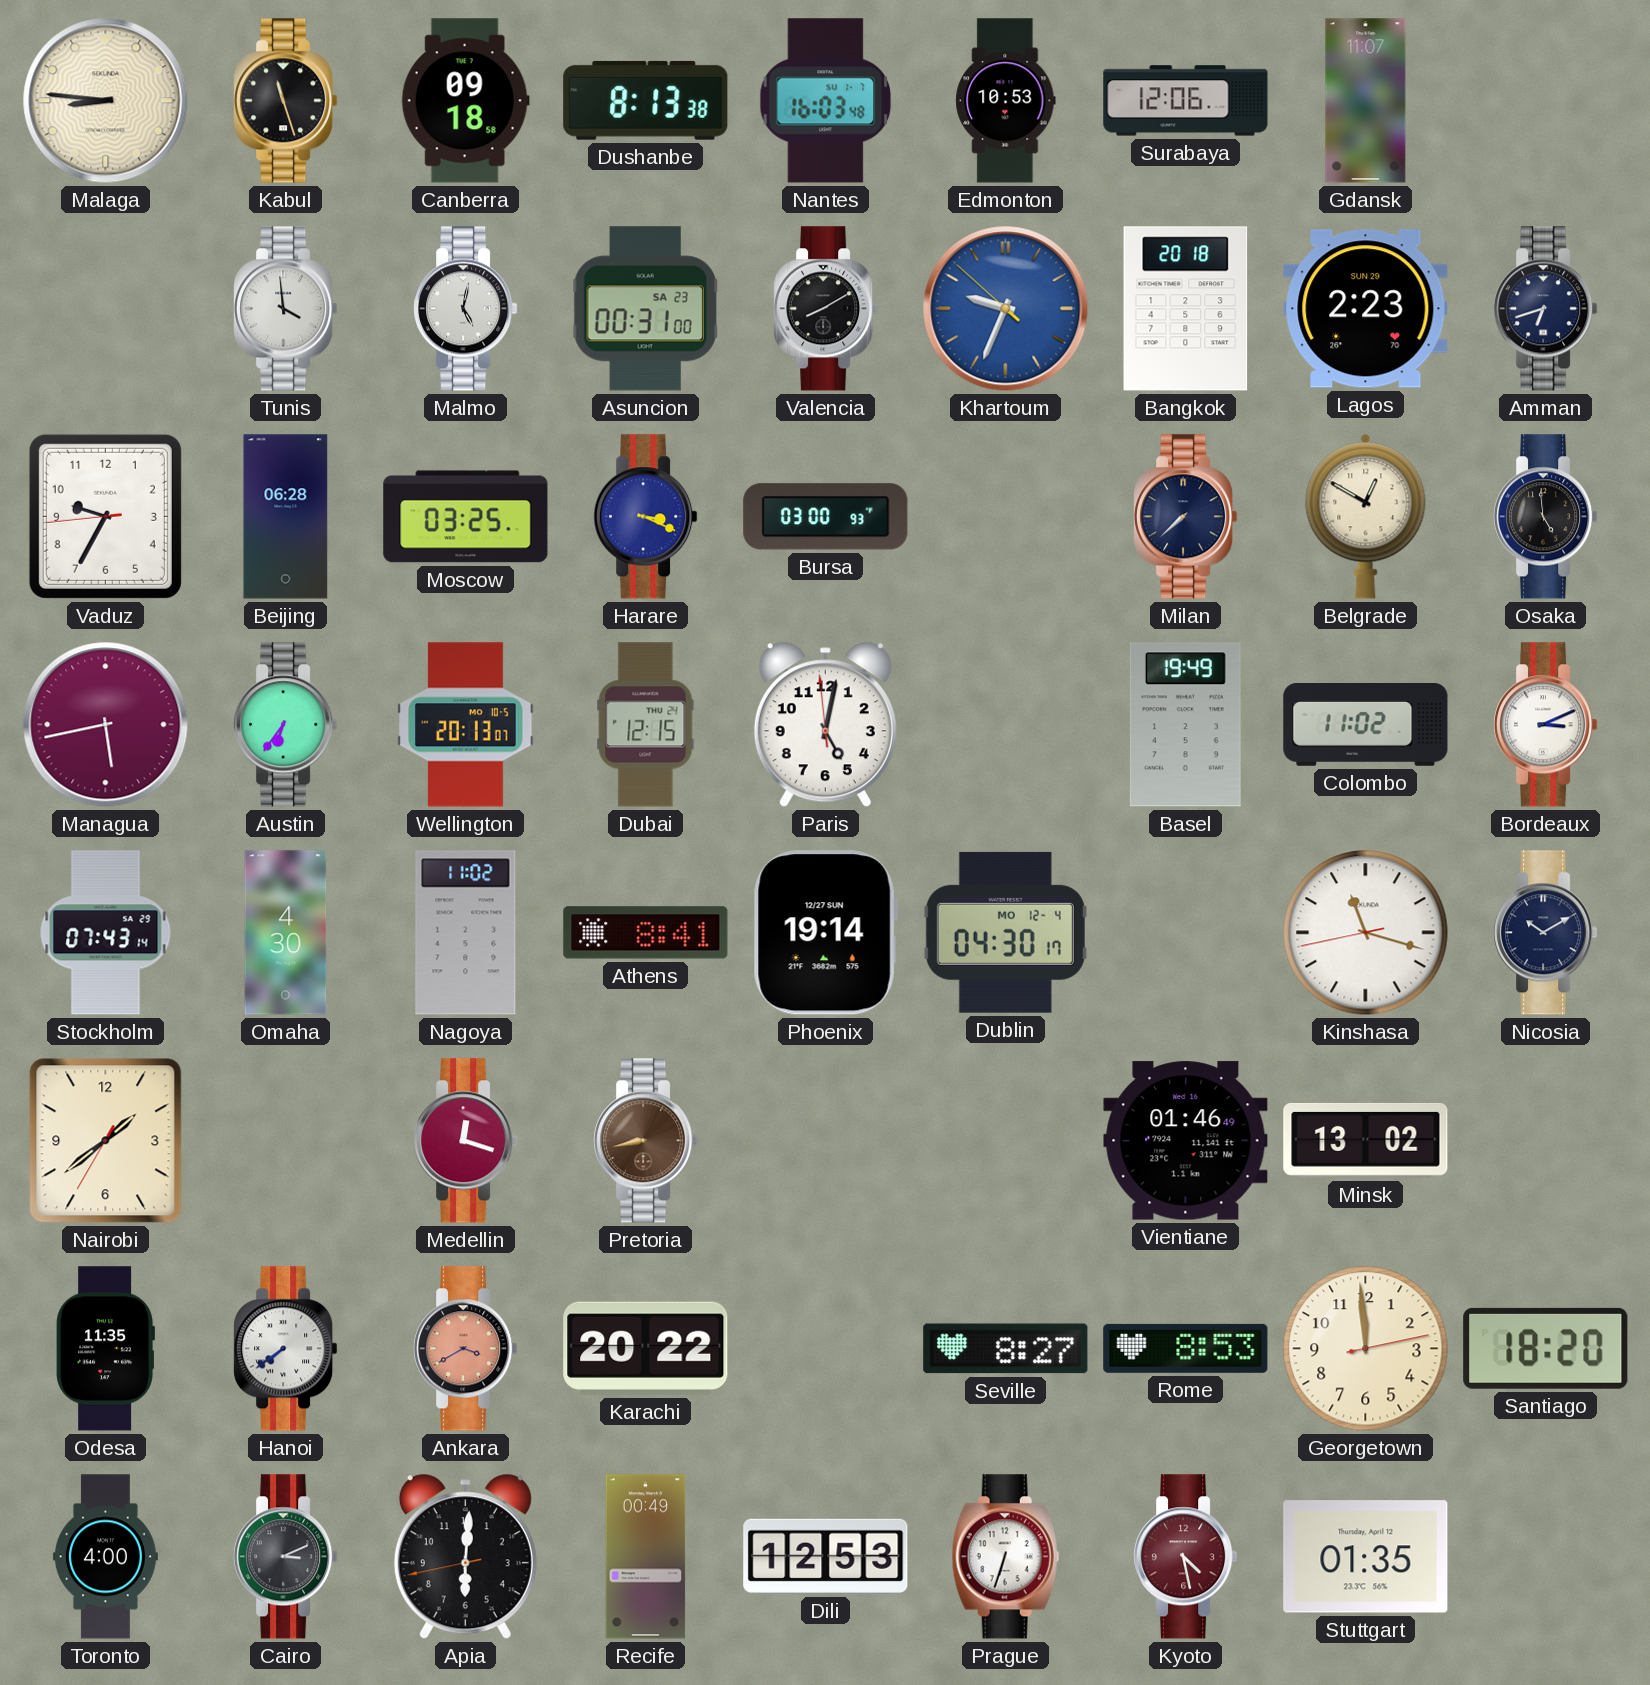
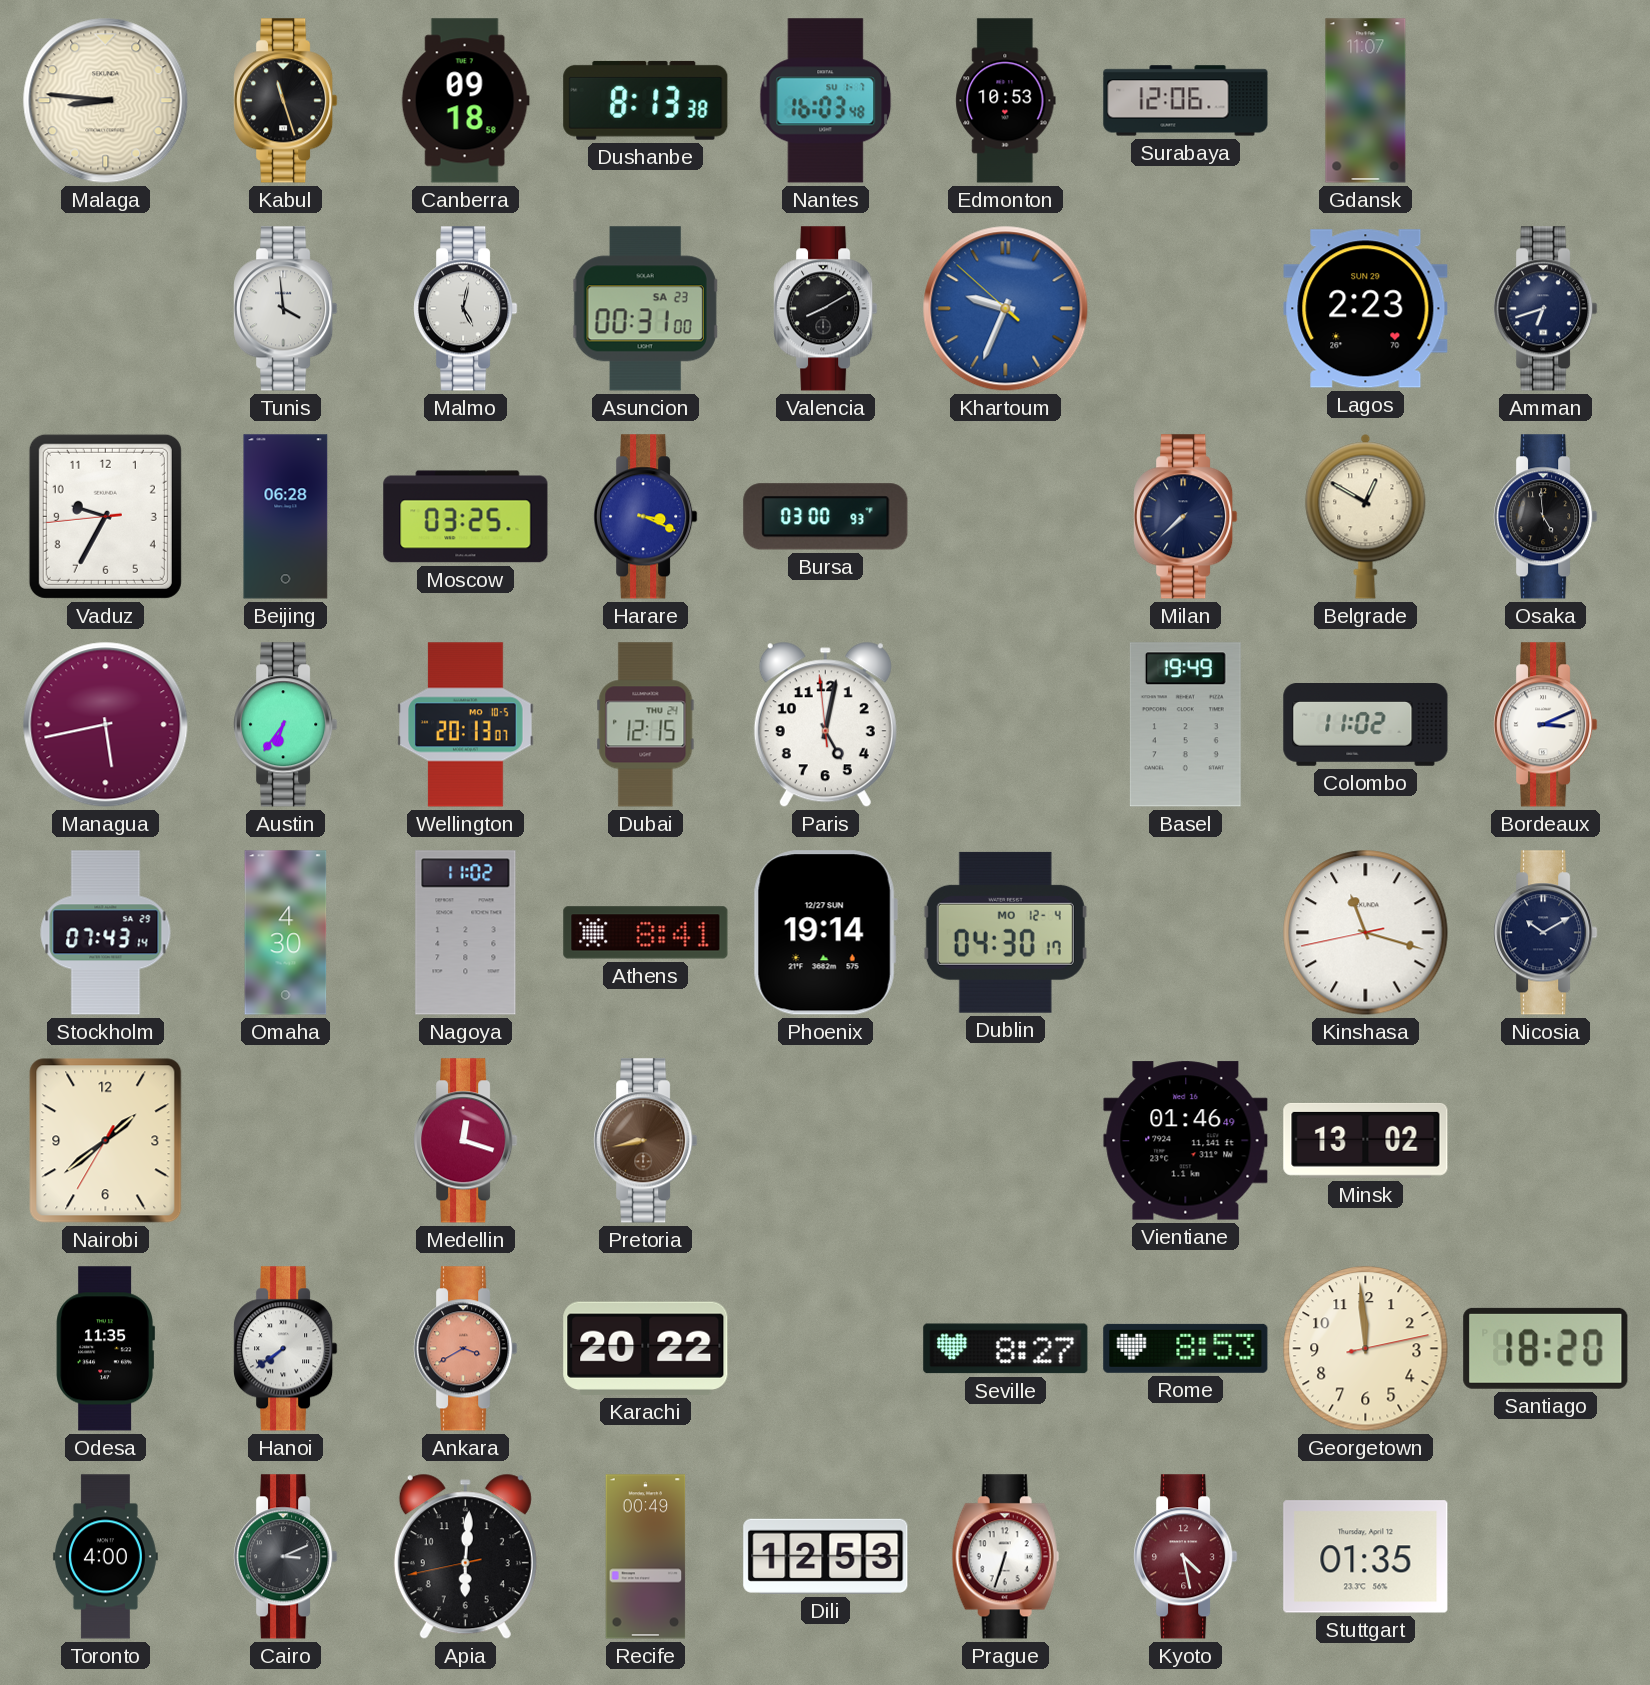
Bangkok: 20:18 -> none
